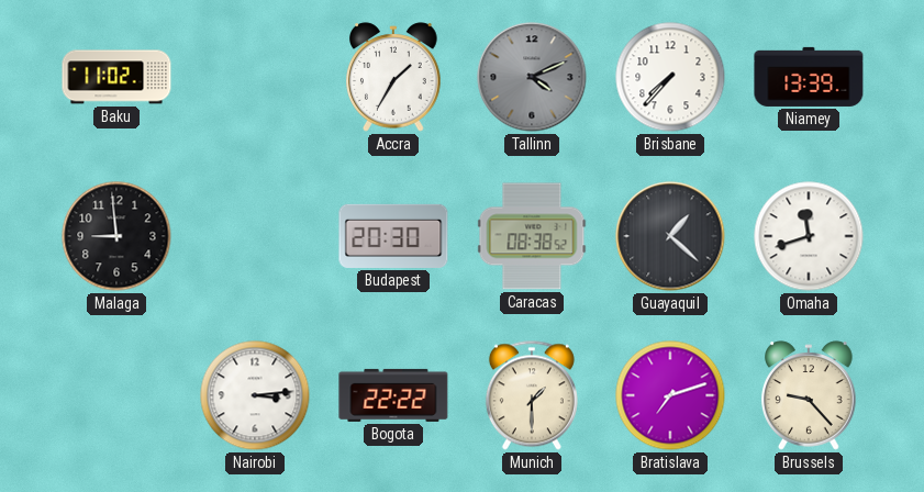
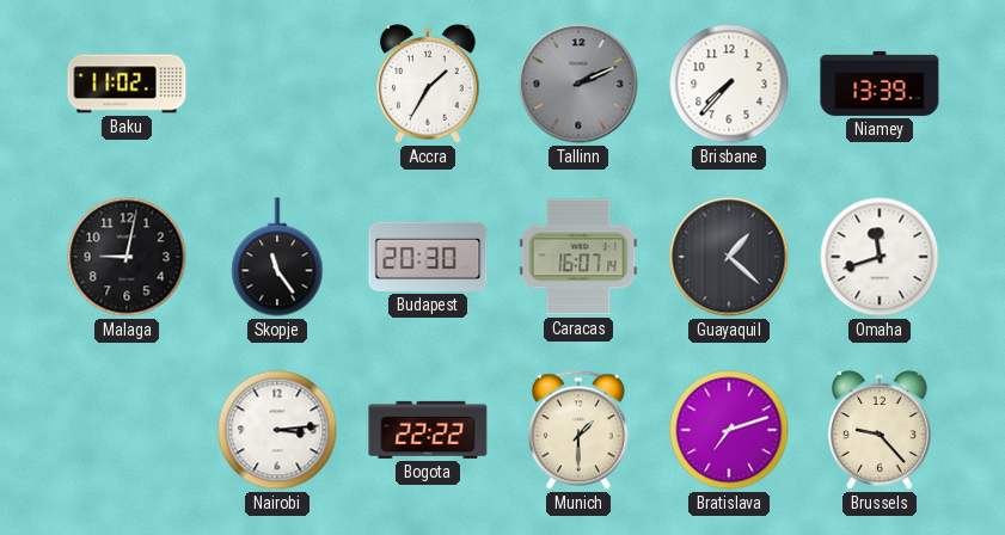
Tallinn: 4:11 -> 2:11
Malaga: 8:59 -> 9:02
Skopje: none -> 11:24
Caracas: 08:38 -> 16:07
